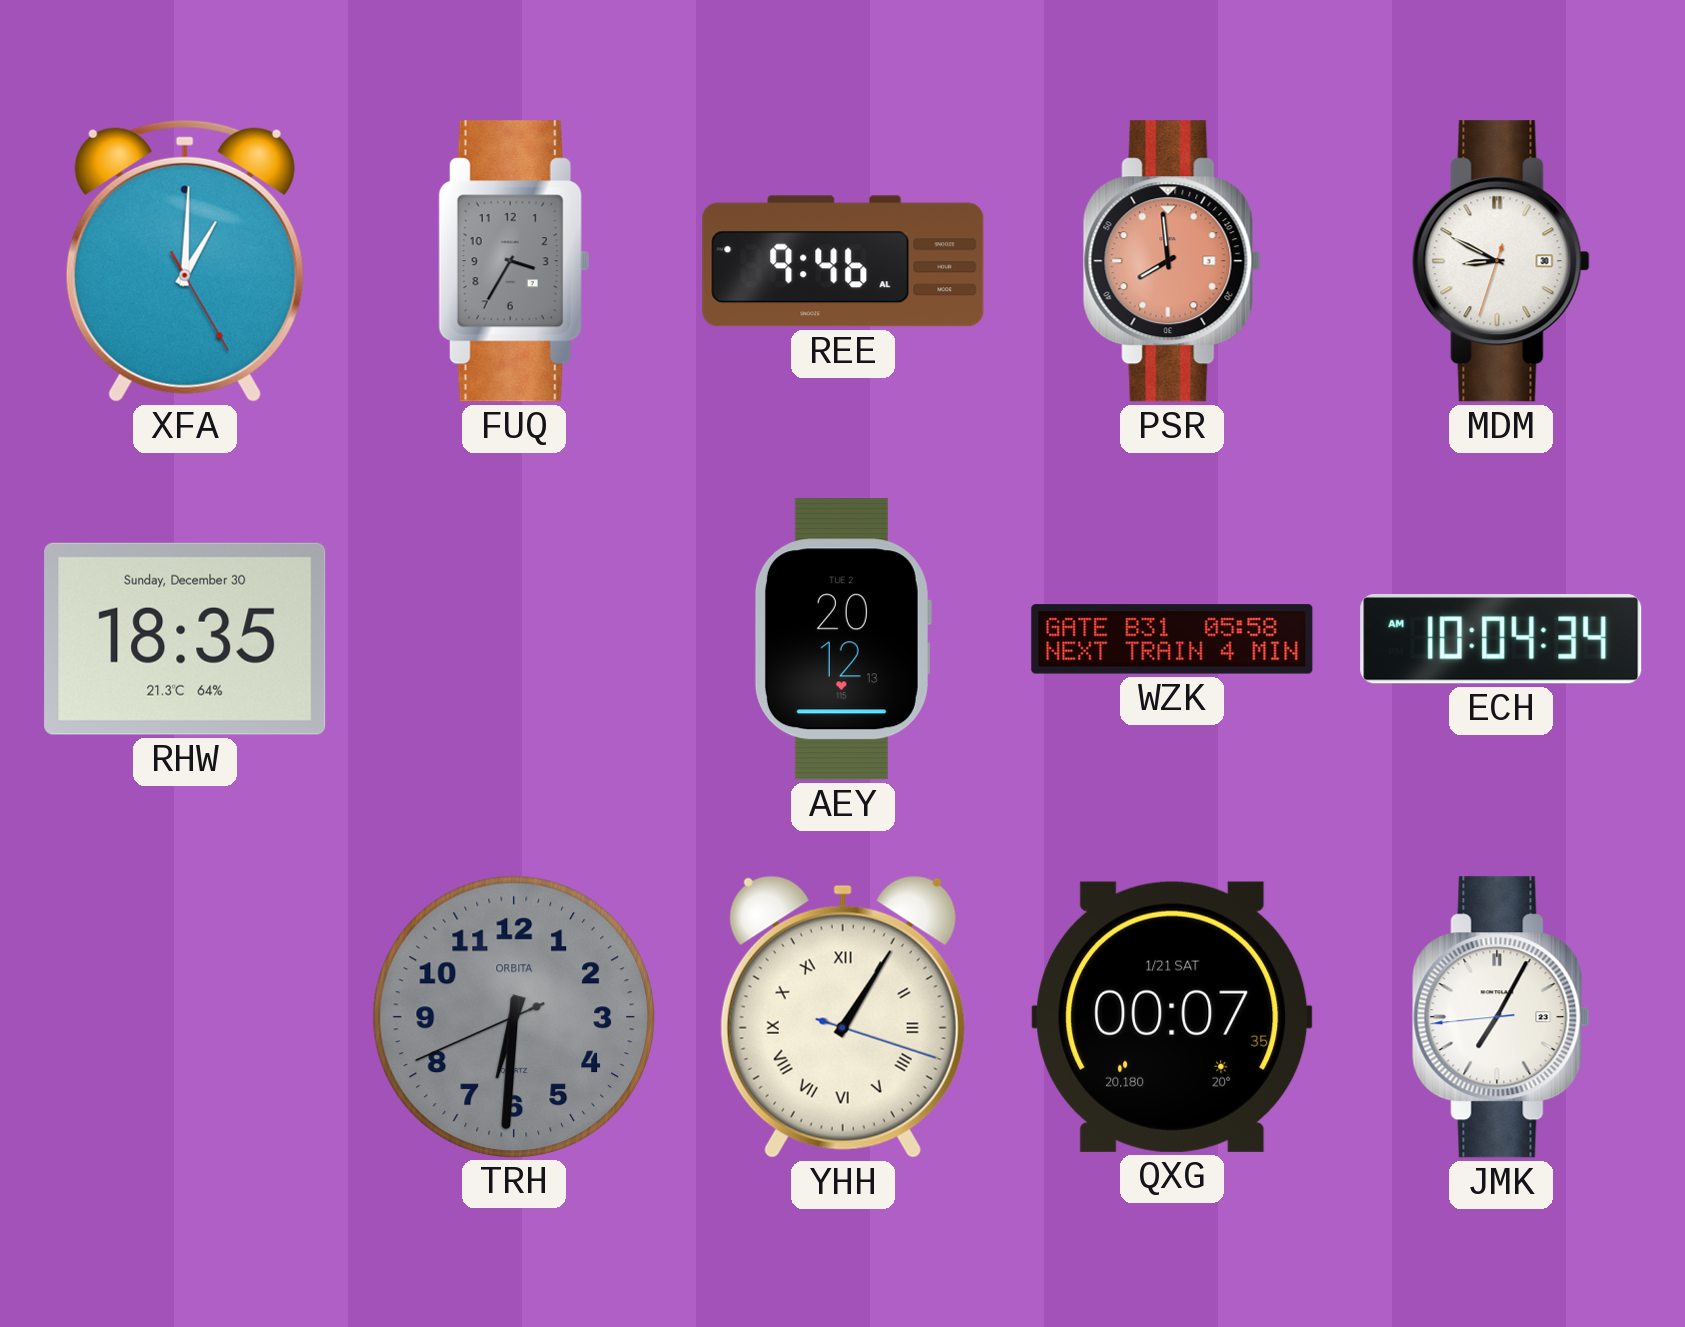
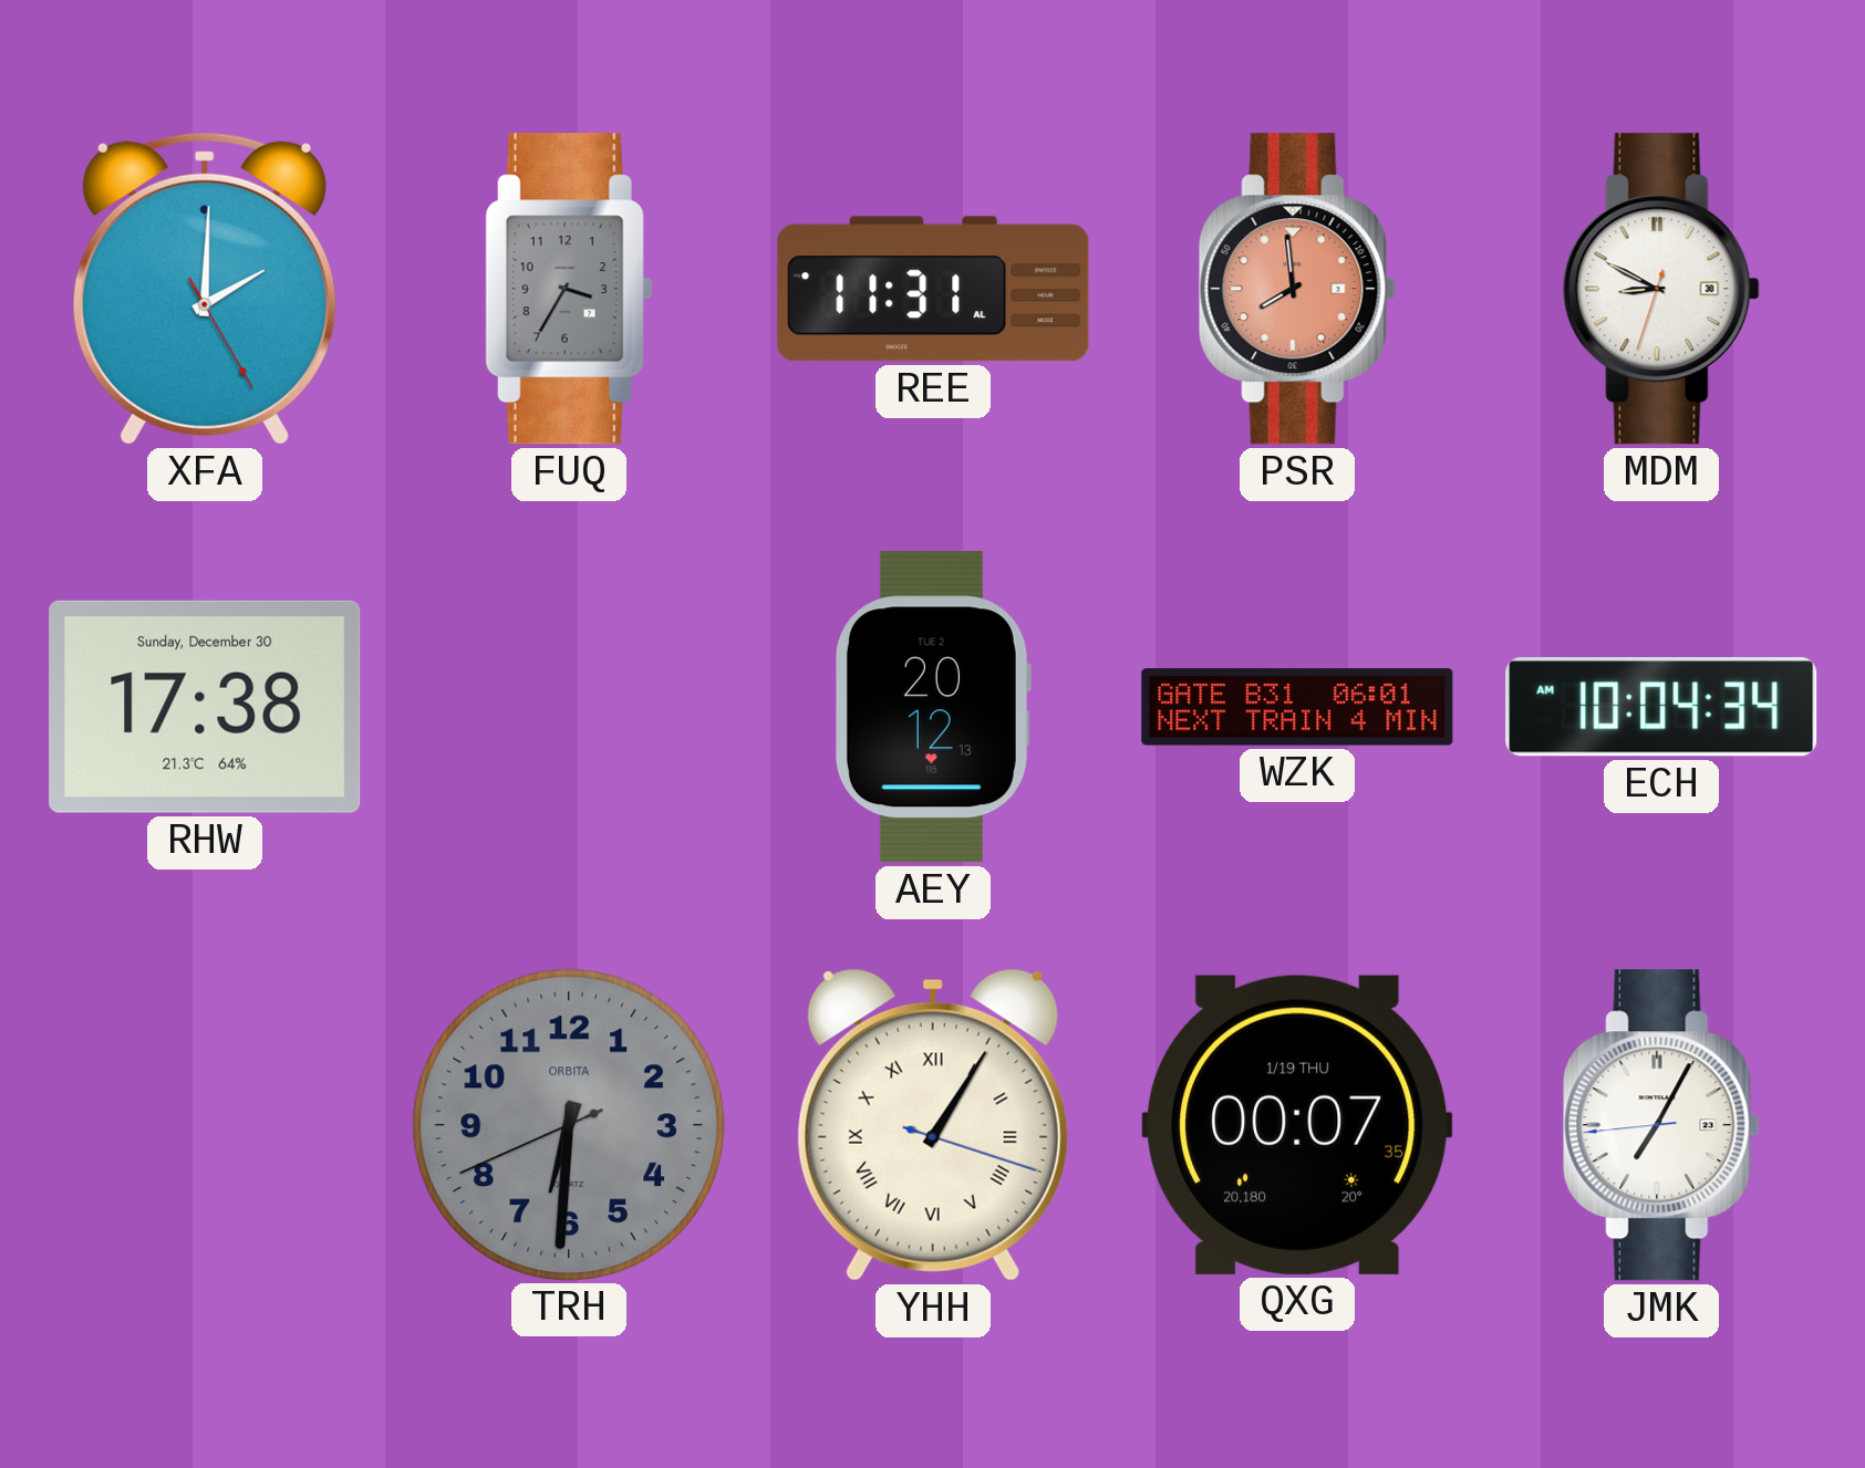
XFA: 1:00 -> 2:00
REE: 9:46 -> 11:31
RHW: 18:35 -> 17:38
WZK: 05:58 -> 06:01
QXG date: 1/21 SAT -> 1/19 THU
